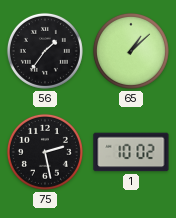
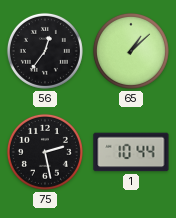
56: 1:36 -> 12:36
1: 10:02 -> 10:44
